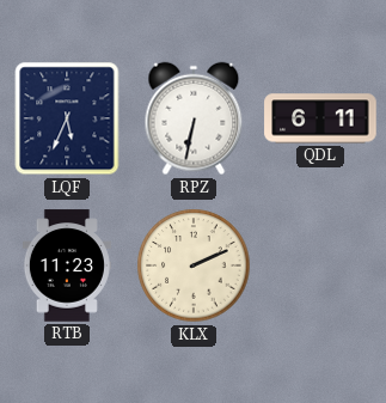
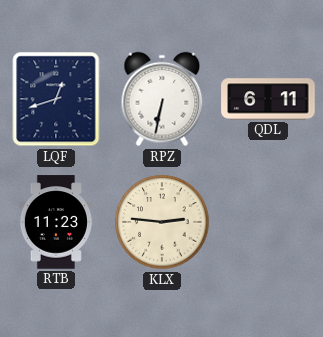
LQF: 5:34 -> 12:42
KLX: 2:11 -> 2:46
